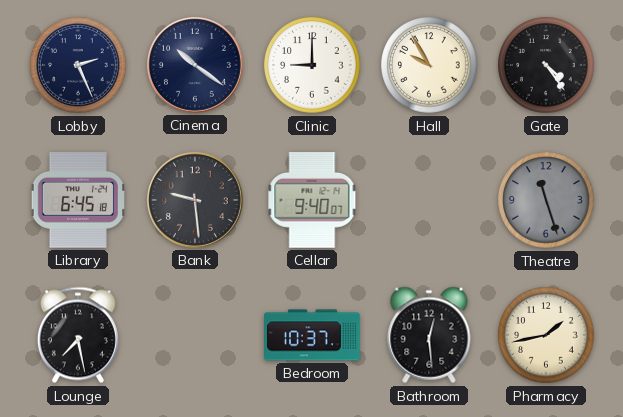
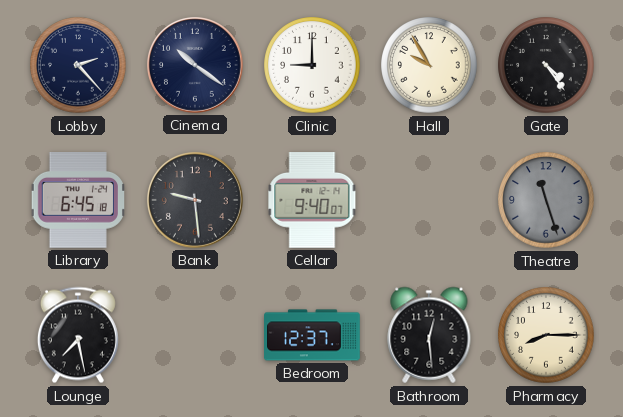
Lobby: 2:26 -> 2:23
Bedroom: 10:37 -> 12:37
Pharmacy: 1:43 -> 8:15
